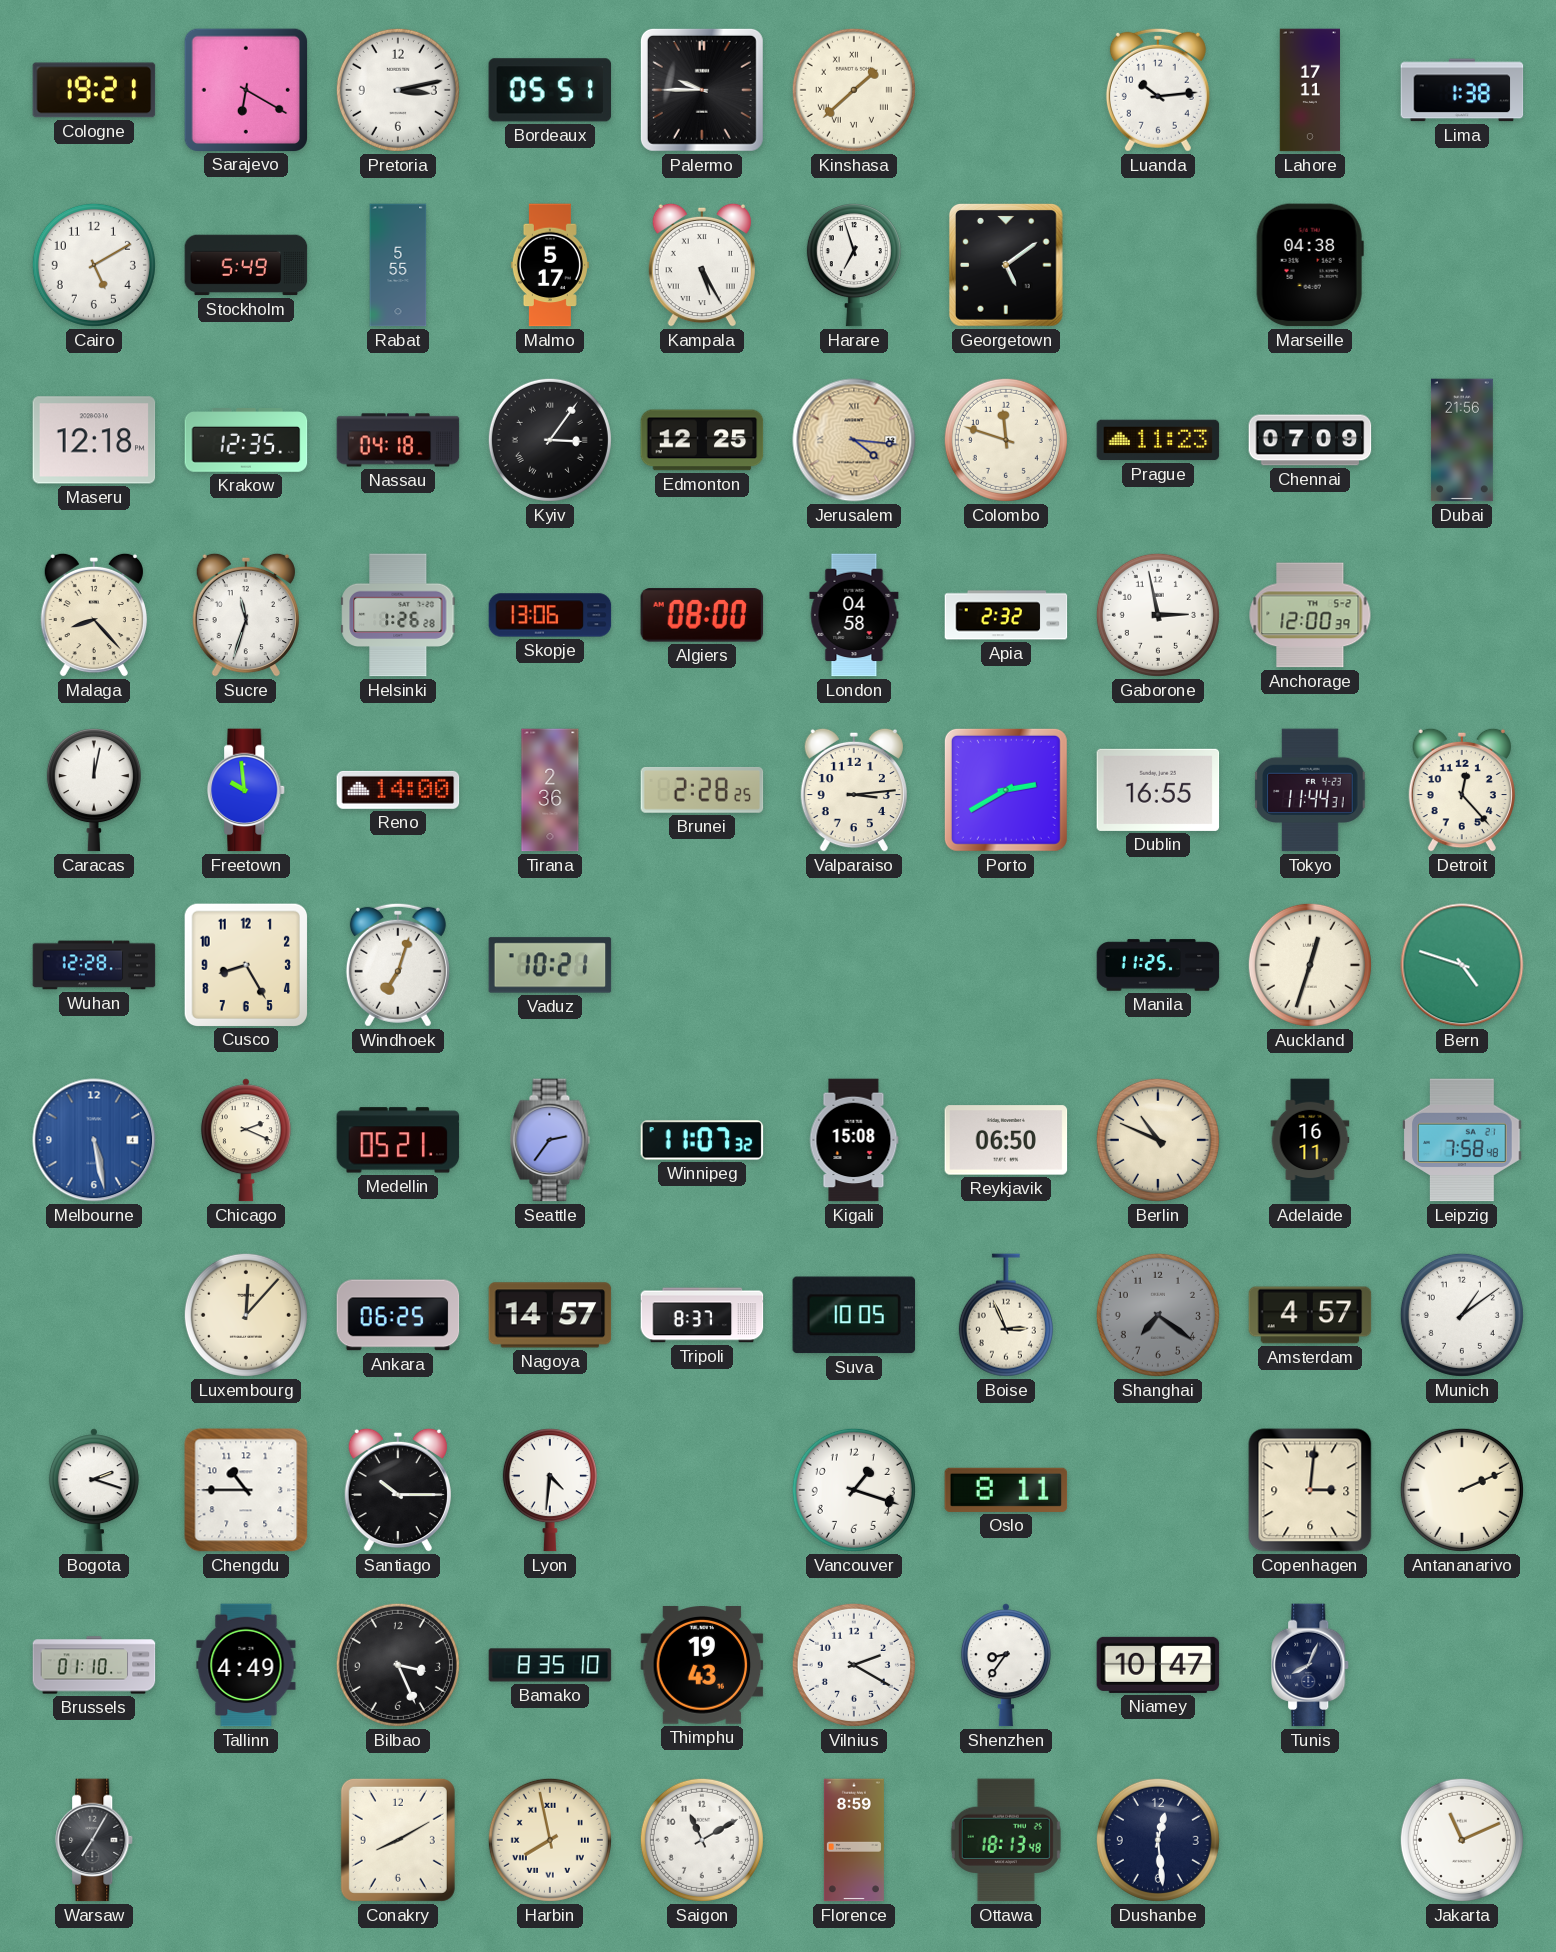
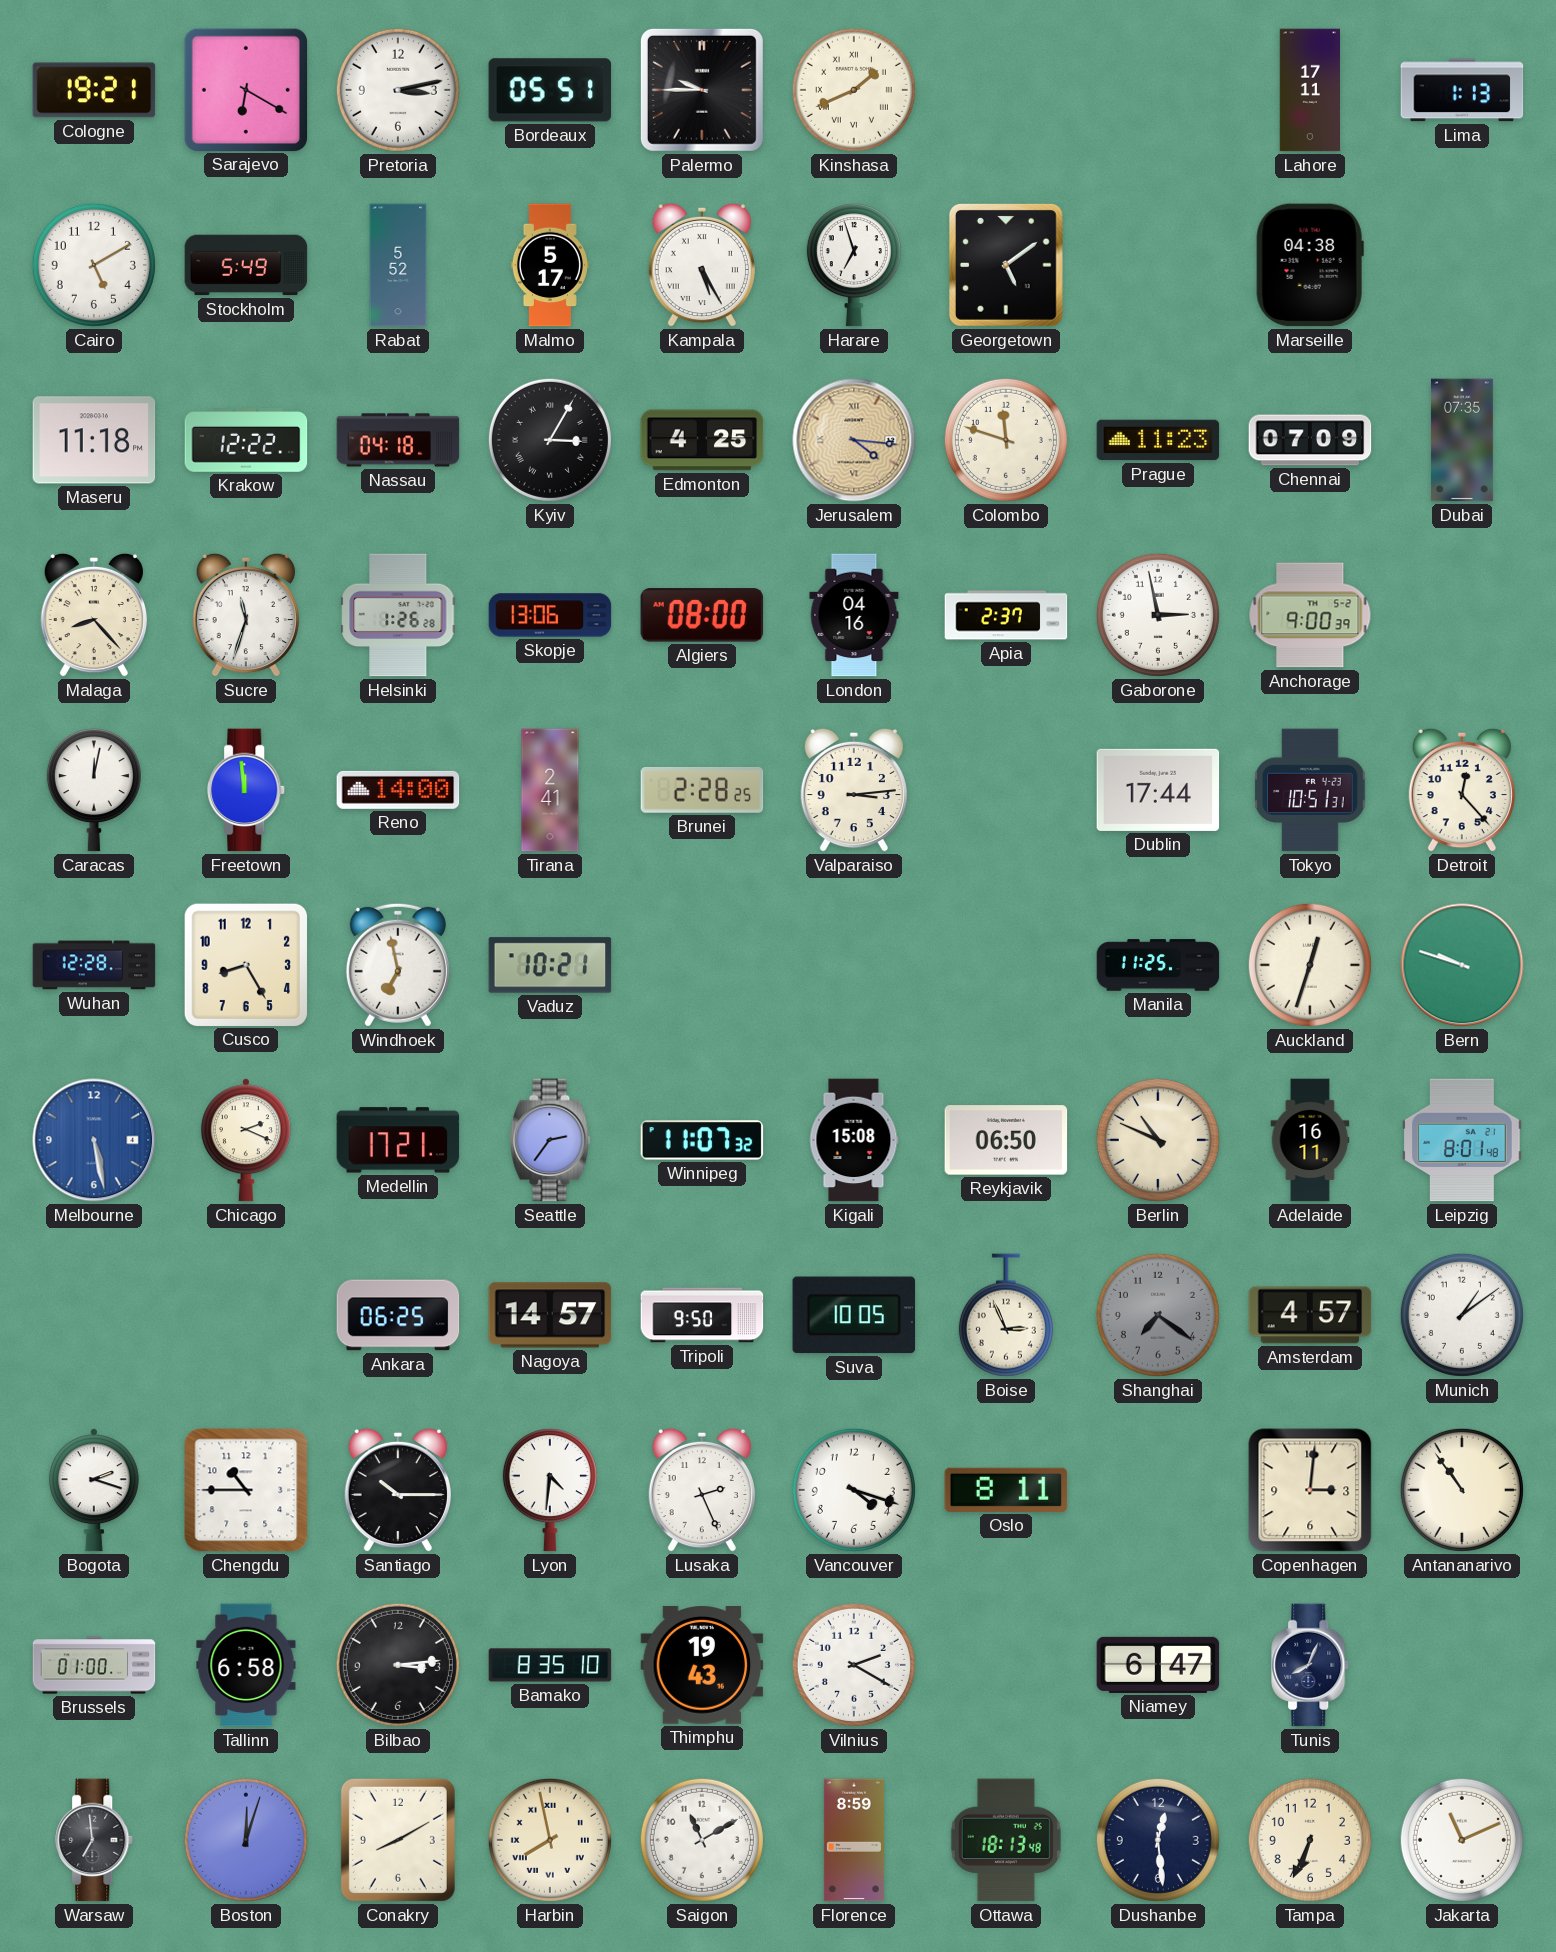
Kinshasa: 1:38 -> 1:41
Luanda: 10:14 -> none
Lima: 1:38 -> 1:13
Rabat: 5:55 -> 5:52
Maseru: 12:18 -> 11:18
Krakow: 12:35 -> 12:22
Kyiv: 3:06 -> 3:05
Edmonton: 12:25 -> 4:25
Dubai: 21:56 -> 07:35
London: 04:58 -> 04:16
Apia: 2:32 -> 2:37
Anchorage: 12:00 -> 9:00
Freetown: 9:59 -> 11:59
Tirana: 2:36 -> 2:41
Porto: 2:40 -> none
Dublin: 16:55 -> 17:44
Tokyo: 11:44 -> 10:51
Windhoek: 7:03 -> 6:58
Bern: 4:48 -> 9:48
Medellin: 05:21 -> 17:21
Leipzig: 7:58 -> 8:01
Luxembourg: 12:07 -> none
Tripoli: 8:37 -> 9:50
Lusaka: none -> 2:26
Vancouver: 1:18 -> 4:18
Antananarivo: 2:11 -> 10:54
Brussels: 01:10 -> 01:00
Tallinn: 4:49 -> 6:58
Bilbao: 3:26 -> 3:14
Shenzhen: 8:36 -> none
Niamey: 10:47 -> 6:47
Warsaw: 7:05 -> 6:59
Boston: none -> 12:03
Tampa: none -> 6:34
